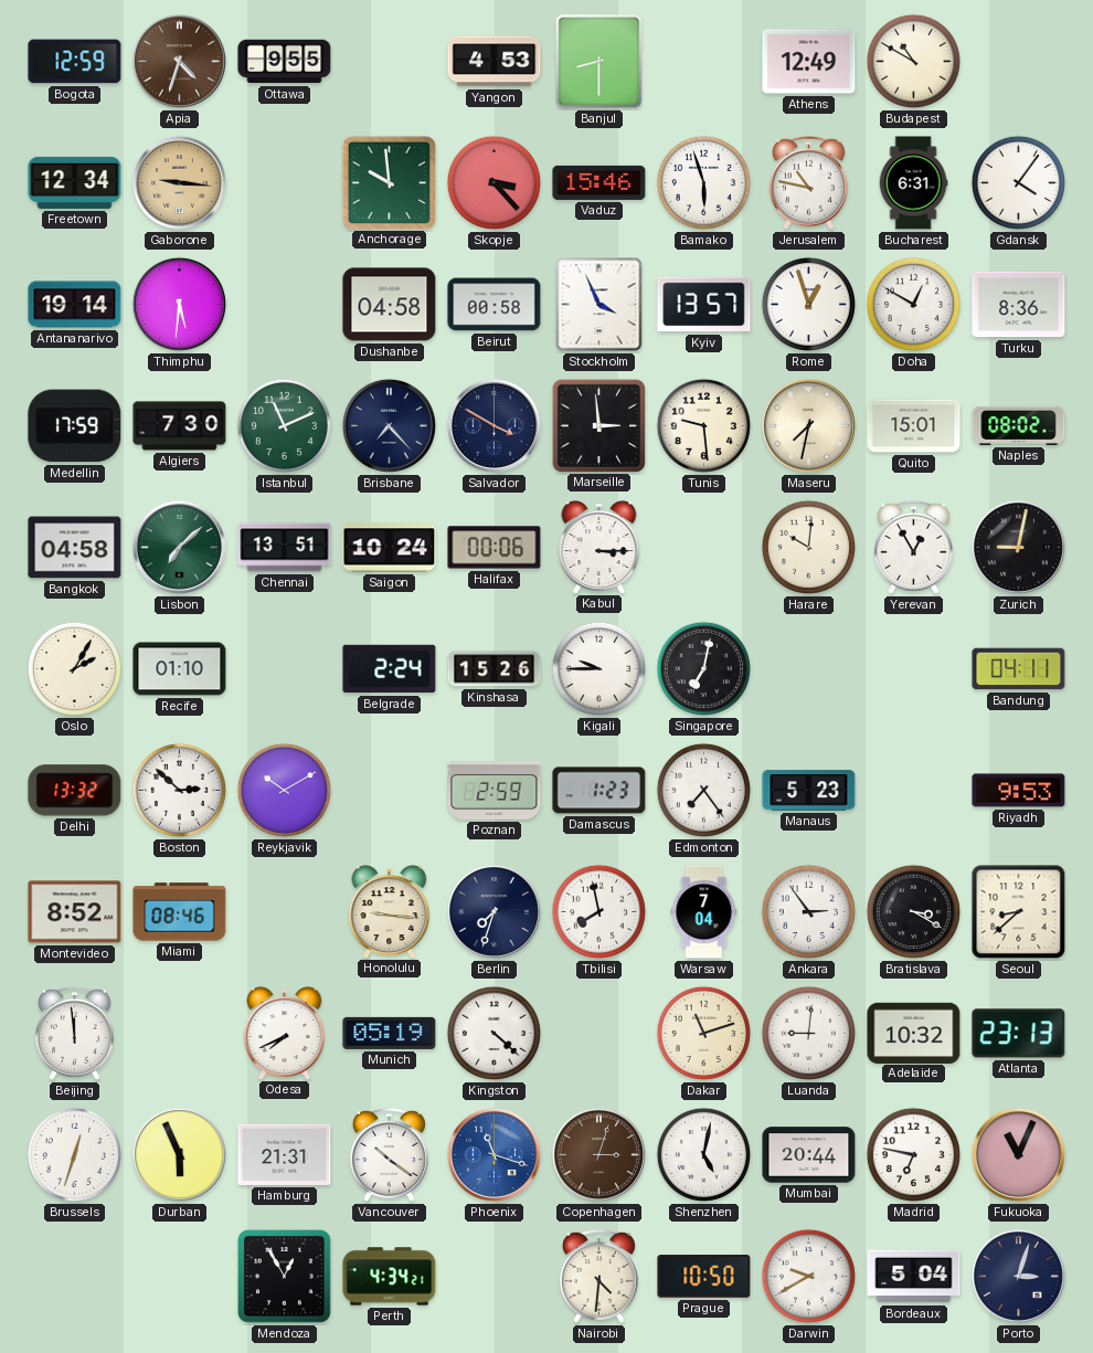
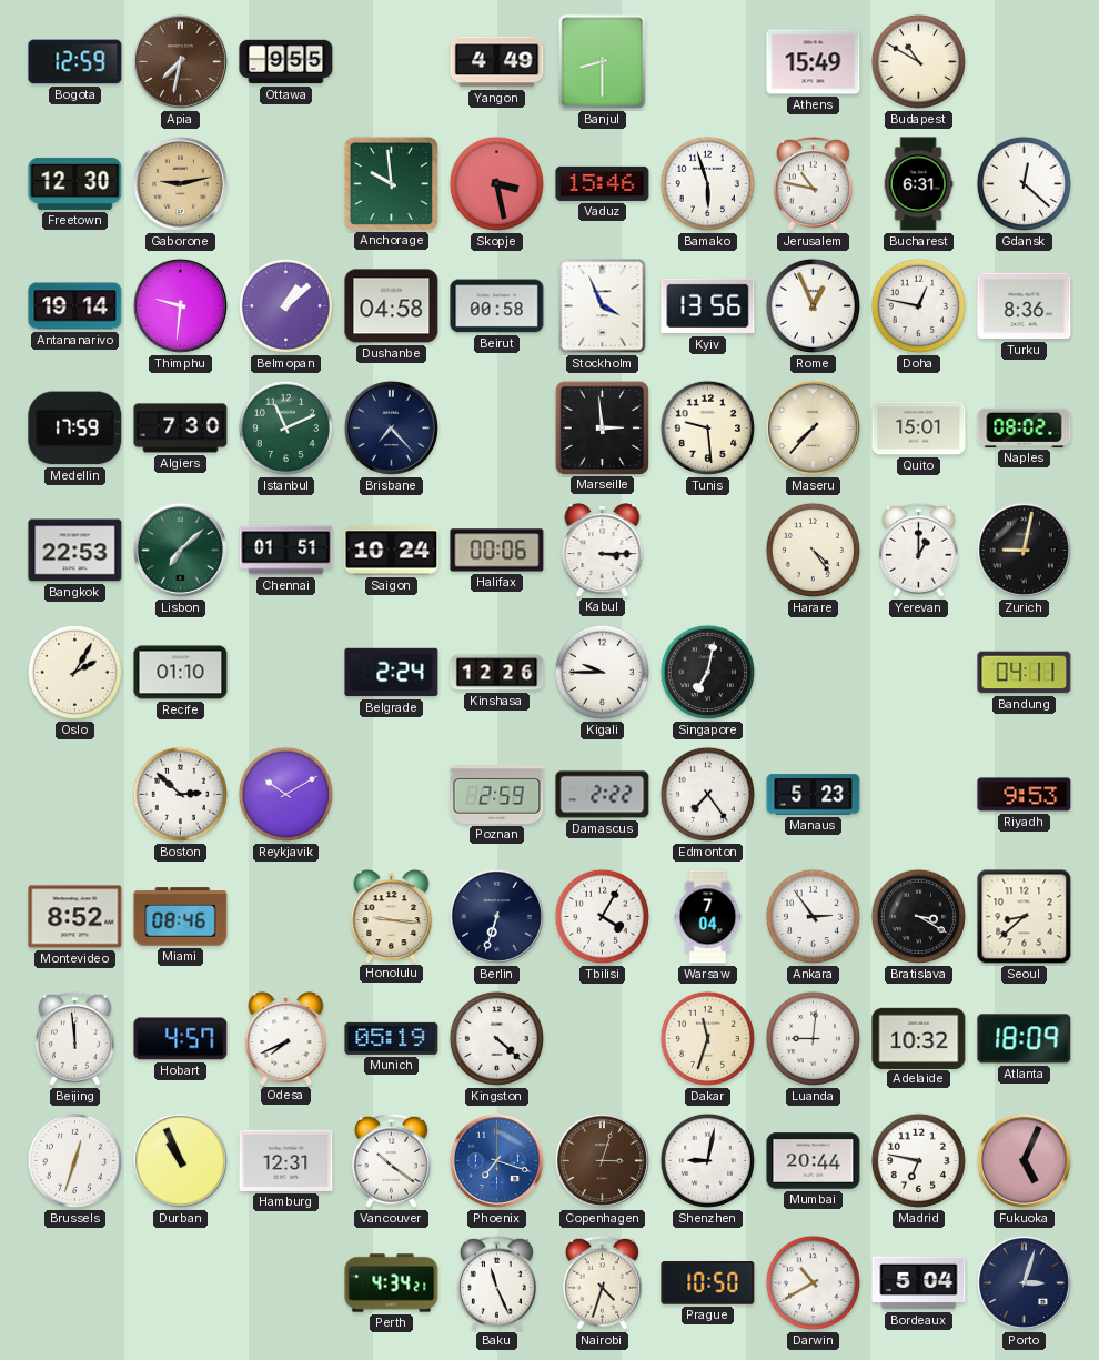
Apia: 4:33 -> 7:32
Yangon: 4:53 -> 4:49
Athens: 12:49 -> 15:49
Freetown: 12:34 -> 12:30
Gaborone: 9:16 -> 9:13
Skopje: 3:23 -> 3:28
Gdansk: 4:06 -> 12:22
Thimphu: 5:31 -> 9:31
Belmopan: none -> 1:08
Kyiv: 13:57 -> 13:56
Rome: 12:57 -> 12:56
Doha: 12:50 -> 12:47
Salvador: 3:50 -> none
Maseru: 7:32 -> 7:37
Bangkok: 04:58 -> 22:53
Chennai: 13:51 -> 01:51
Harare: 10:01 -> 4:24
Yerevan: 12:55 -> 1:00
Kinshasa: 15:26 -> 12:26
Delhi: 13:32 -> none
Damascus: 1:23 -> 2:22
Berlin: 7:33 -> 6:33
Tbilisi: 7:58 -> 4:05
Hobart: none -> 4:57
Dakar: 11:12 -> 11:33
Atlanta: 23:13 -> 18:09
Durban: 5:56 -> 10:56
Hamburg: 21:31 -> 12:31
Phoenix: 11:18 -> 7:18
Shenzhen: 5:02 -> 9:02
Fukuoka: 11:04 -> 5:04
Mendoza: 12:55 -> none
Baku: none -> 11:26
Nairobi: 4:31 -> 4:33
Darwin: 9:40 -> 10:40
